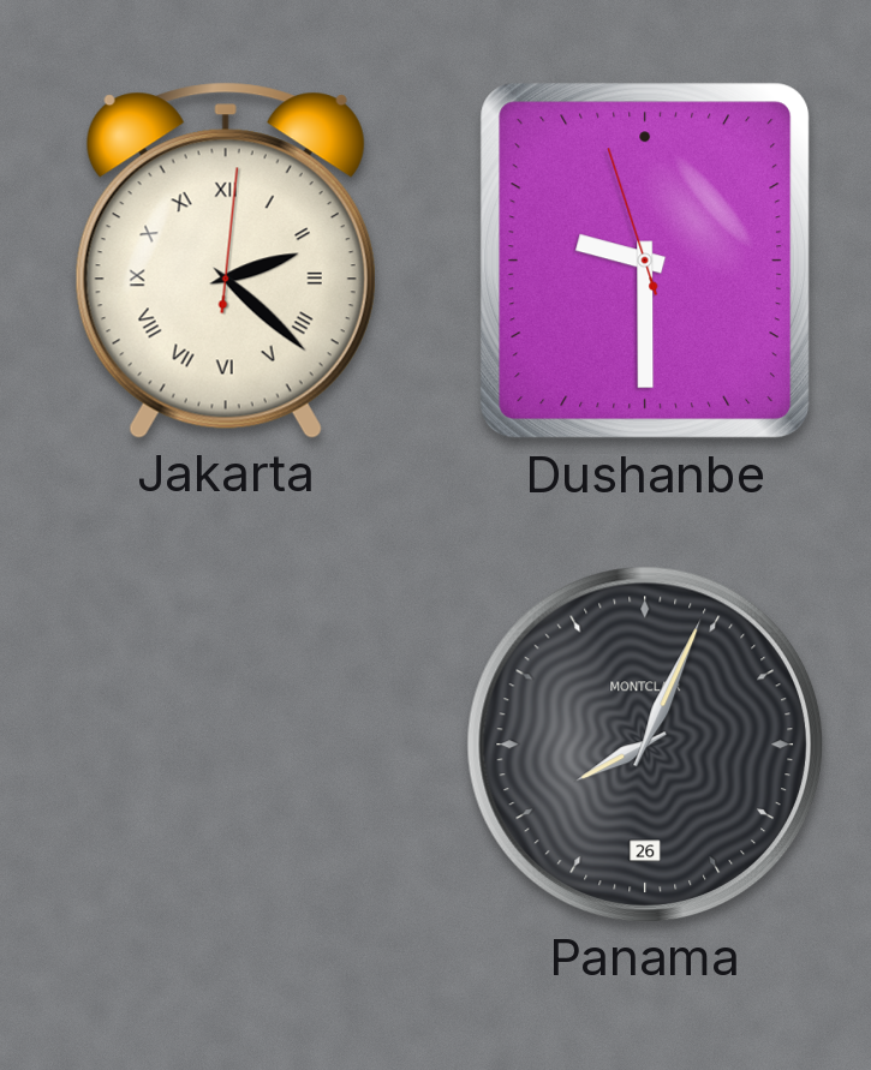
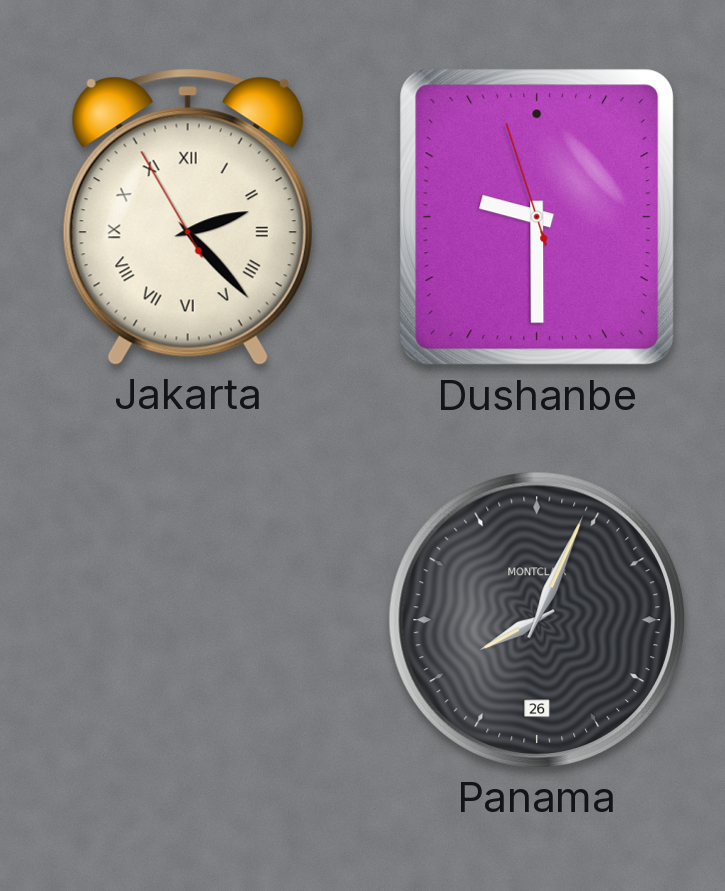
Jakarta: 2:22:01 -> 2:22:55
